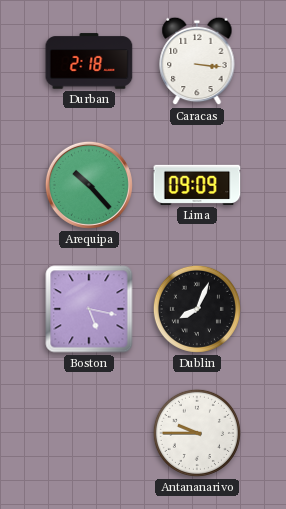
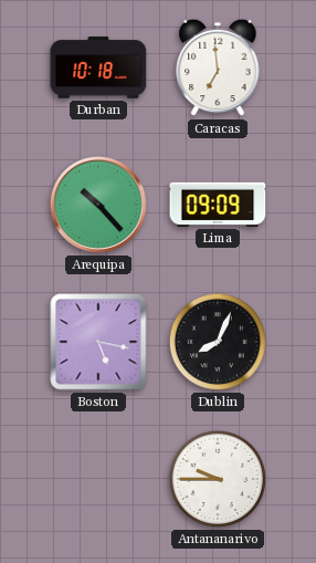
Durban: 2:18 -> 10:18
Caracas: 3:16 -> 6:59
